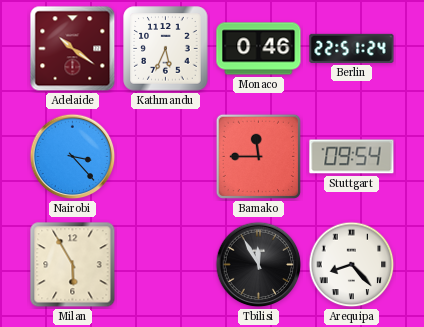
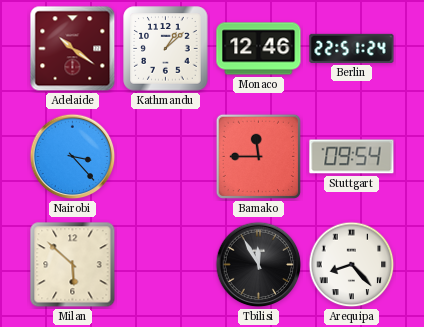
Kathmandu: 5:34 -> 1:08
Monaco: 0:46 -> 12:46
Milan: 5:55 -> 5:52
